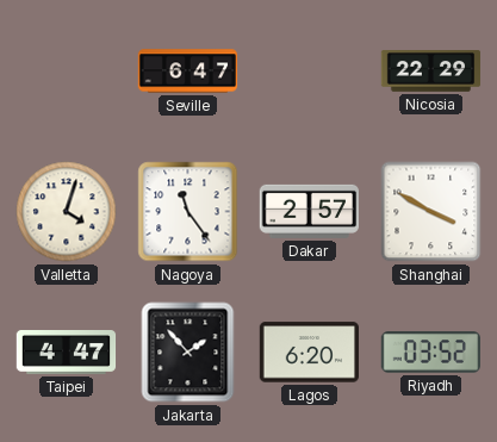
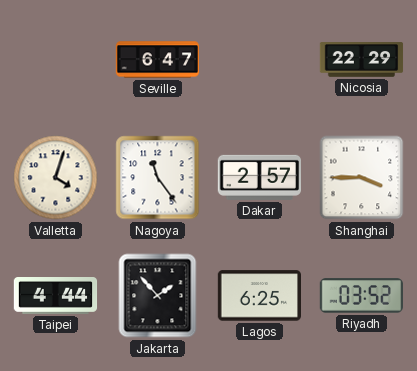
Shanghai: 3:50 -> 3:45
Taipei: 4:47 -> 4:44
Lagos: 6:20 -> 6:25
